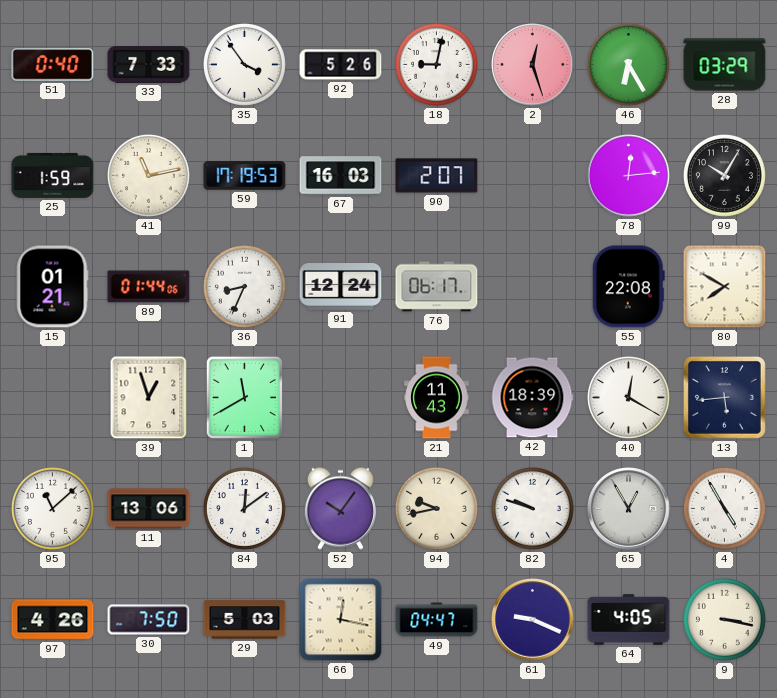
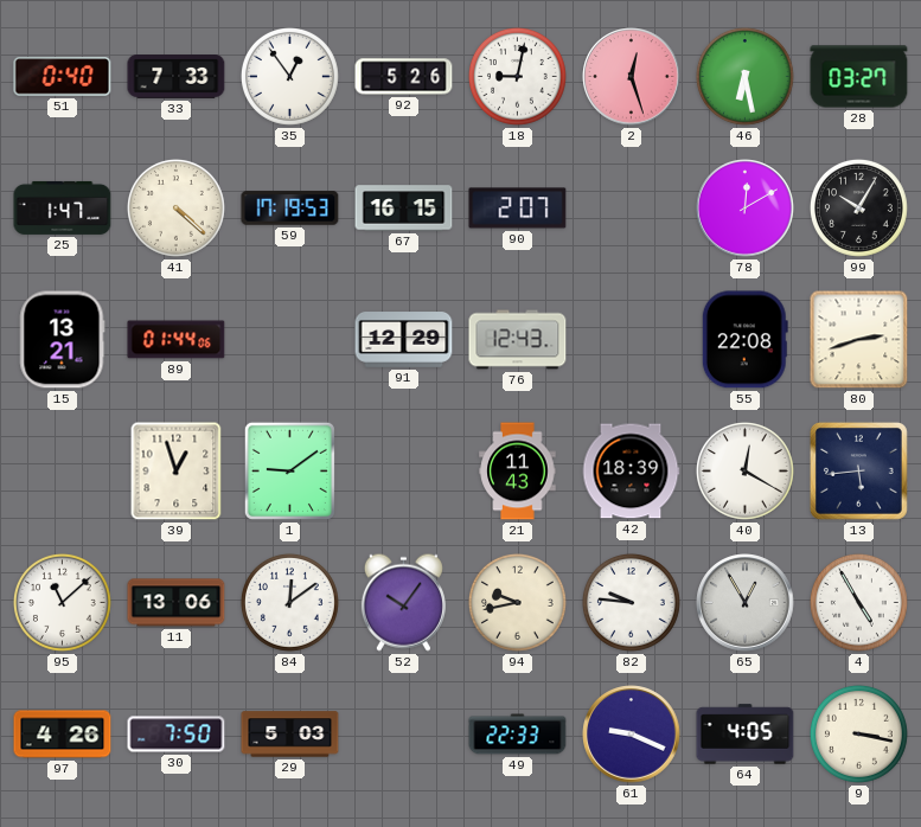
35: 3:54 -> 12:54
46: 6:25 -> 6:28
28: 03:29 -> 03:27
25: 1:59 -> 1:47
41: 11:13 -> 4:22
67: 16:03 -> 16:15
78: 12:14 -> 12:10
15: 01:21 -> 13:21
36: 8:34 -> none
91: 12:24 -> 12:29
76: 06:17 -> 12:43
80: 7:50 -> 2:42
1: 11:40 -> 9:09
82: 9:48 -> 9:46
66: 12:17 -> none
49: 04:47 -> 22:33
